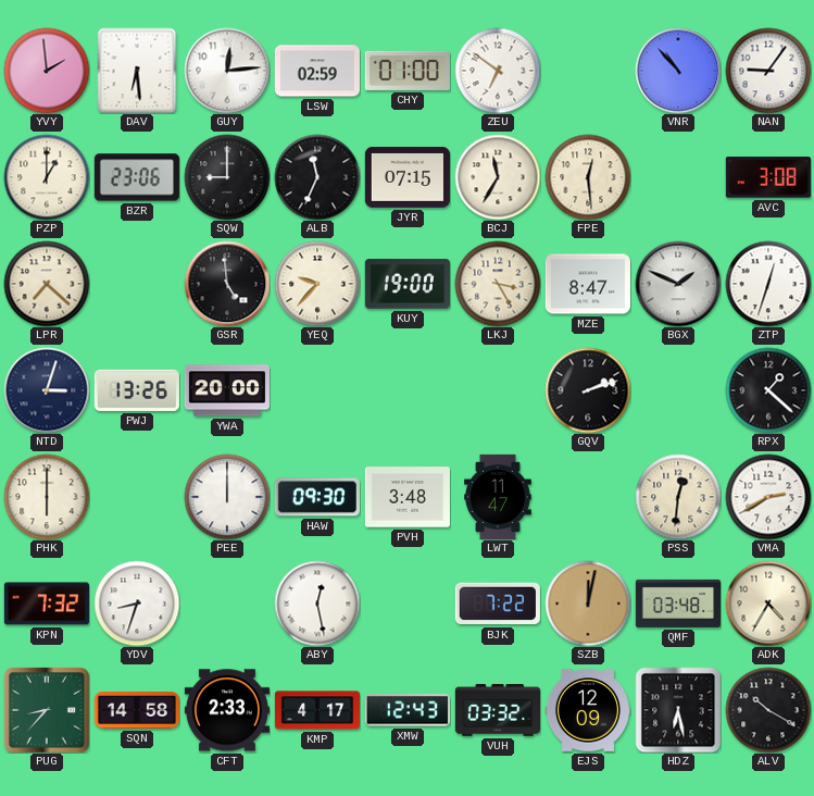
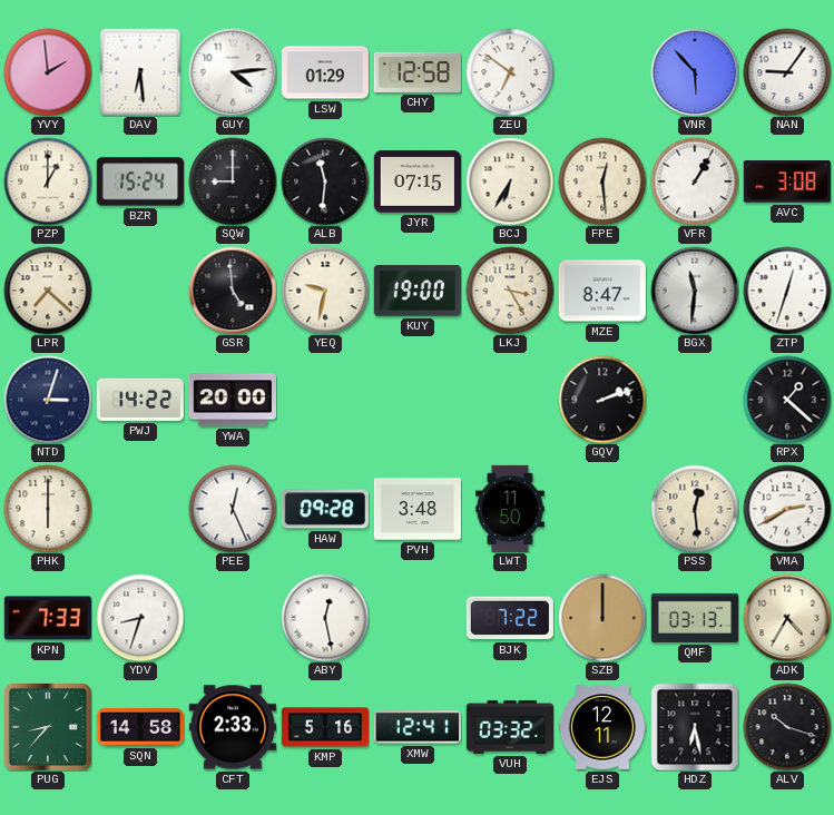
GUY: 12:14 -> 4:14
LSW: 02:59 -> 01:29
CHY: 01:00 -> 12:58
VNR: 10:53 -> 5:53
BZR: 23:06 -> 15:24
ALB: 11:34 -> 11:31
BCJ: 11:35 -> 6:35
VFR: none -> 1:05
YEQ: 9:37 -> 9:32
BGX: 1:49 -> 11:31
PWJ: 13:26 -> 14:22
PEE: 12:00 -> 12:26
HAW: 09:30 -> 09:28
LWT: 11:47 -> 11:50
PSS: 12:31 -> 12:29
KPN: 7:32 -> 7:33
SZB: 12:02 -> 12:00
QMF: 03:48 -> 03:13
KMP: 4:17 -> 5:16
XMW: 12:43 -> 12:41
EJS: 12:09 -> 12:11
ALV: 10:20 -> 10:18
